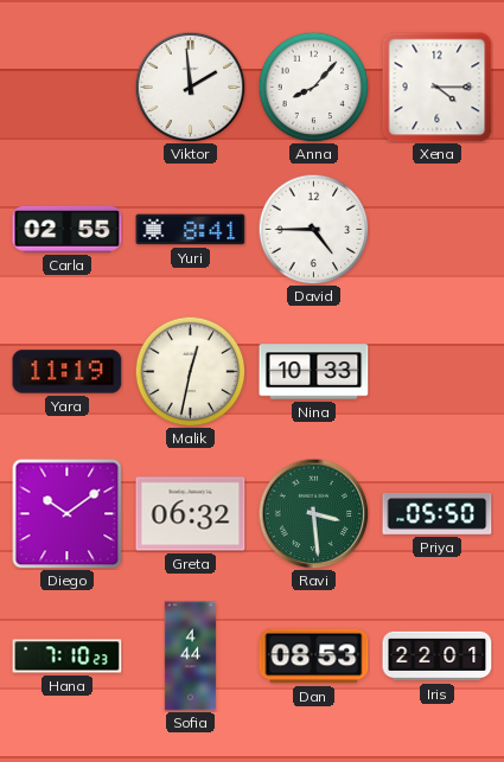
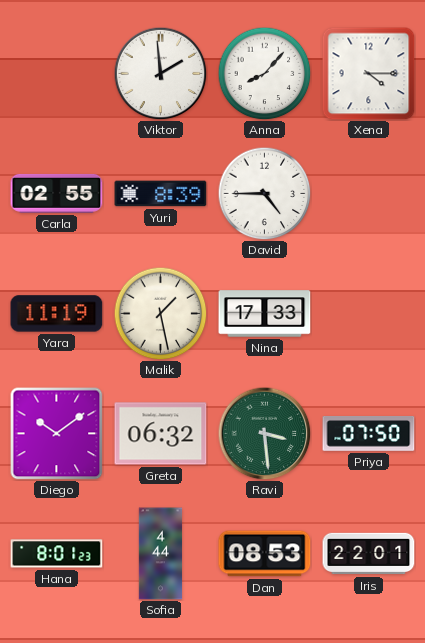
Yuri: 8:41 -> 8:39
Malik: 12:32 -> 1:28
Nina: 10:33 -> 17:33
Priya: 05:50 -> 07:50
Hana: 7:10 -> 8:01
